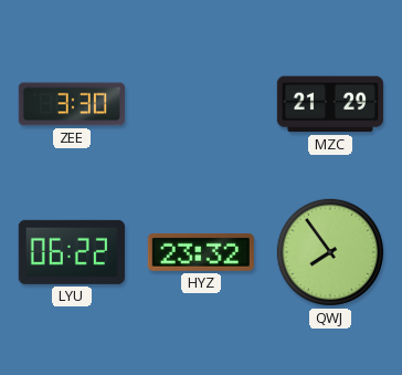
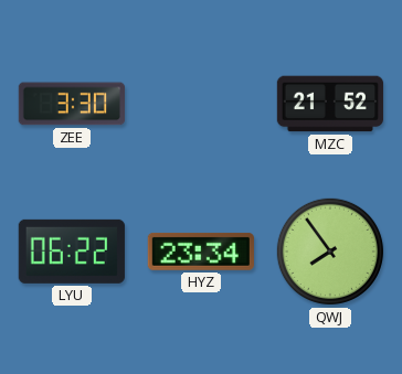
MZC: 21:29 -> 21:52
HYZ: 23:32 -> 23:34
